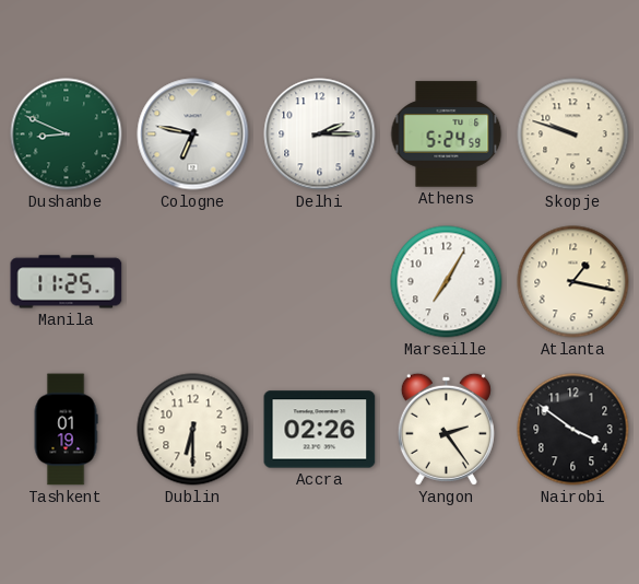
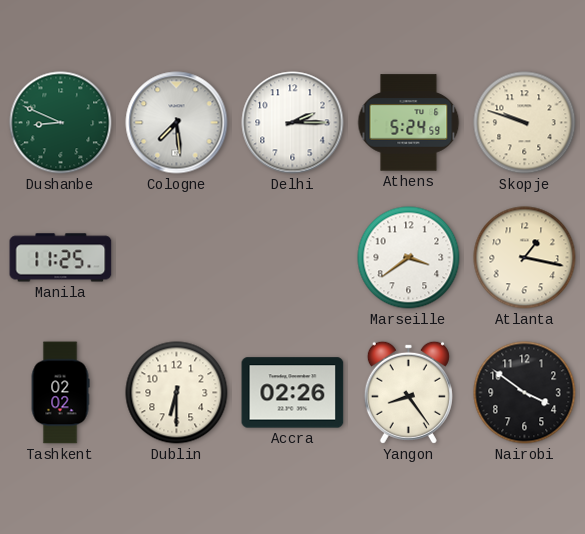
Cologne: 6:47 -> 7:29
Marseille: 7:05 -> 3:39
Tashkent: 01:19 -> 02:02
Yangon: 2:24 -> 8:24
